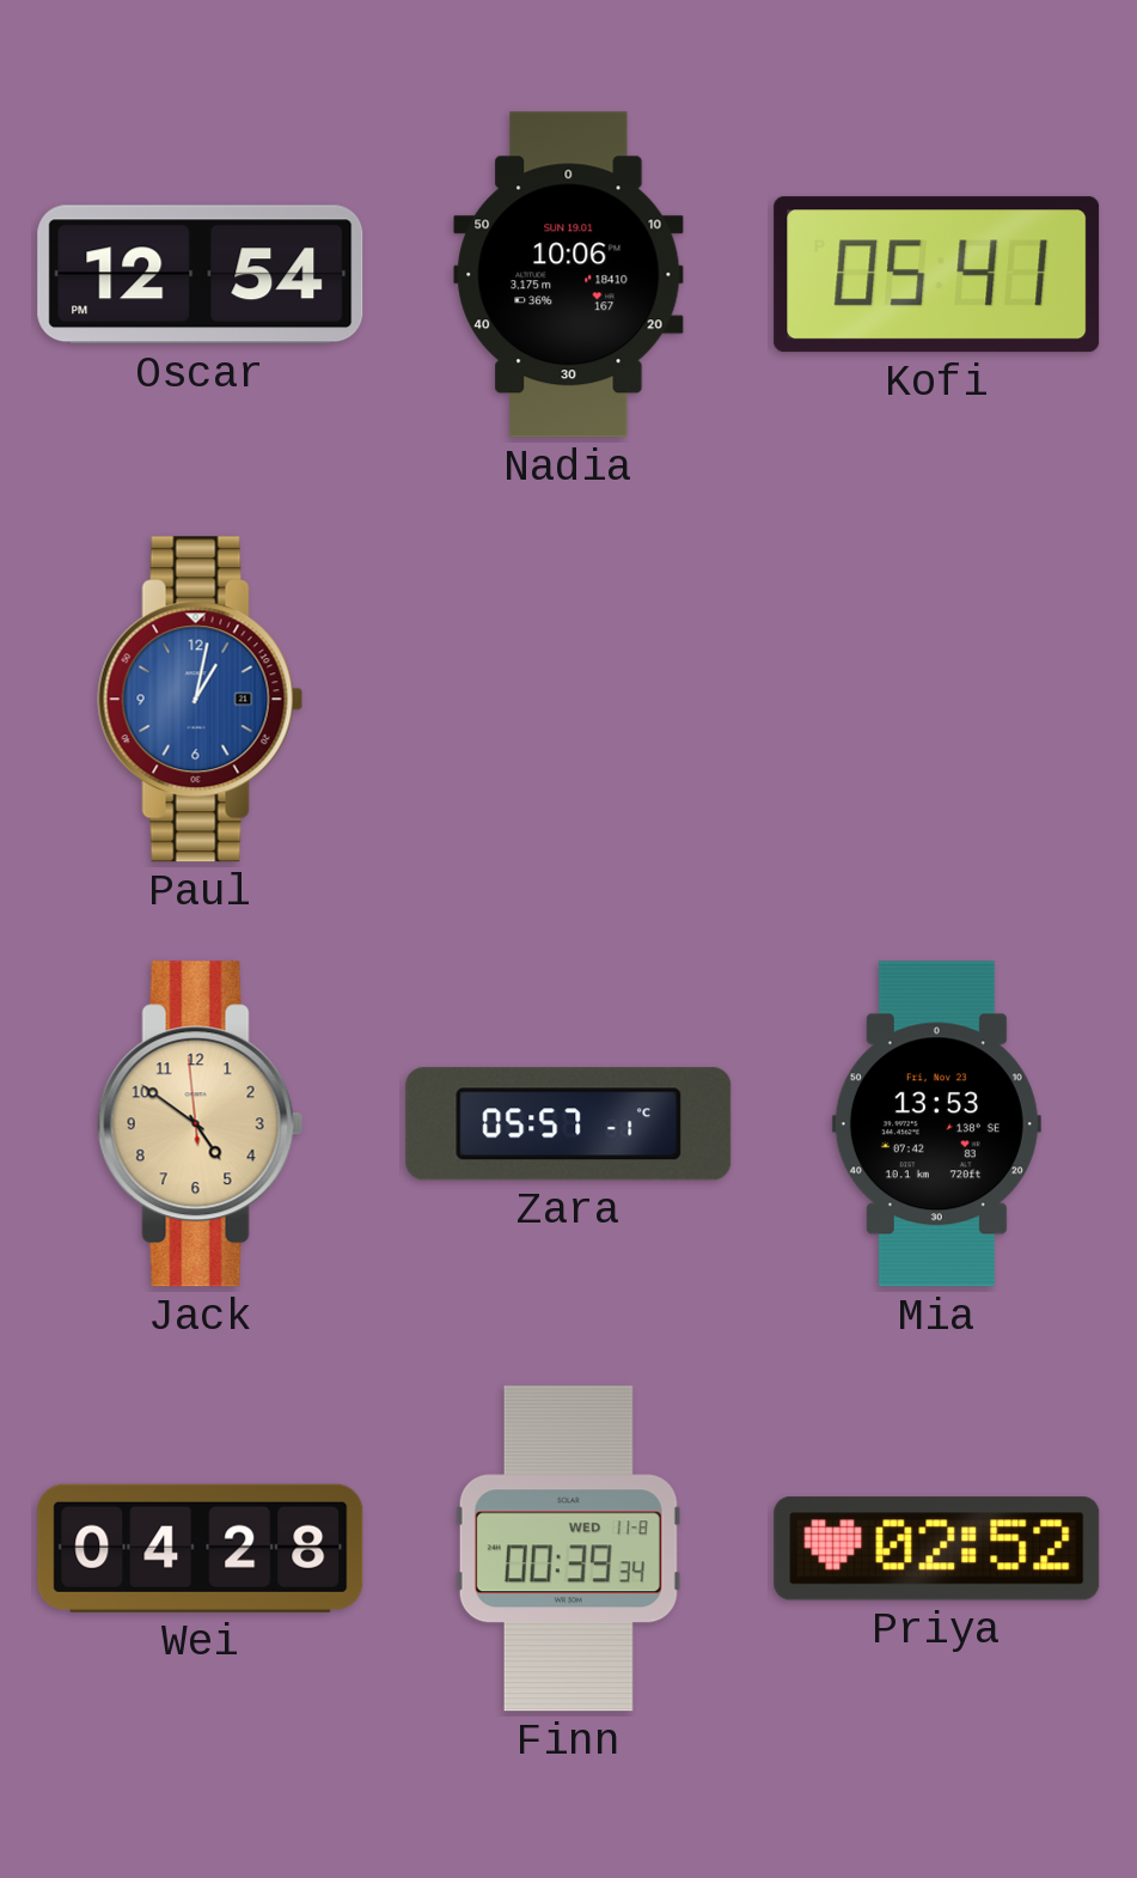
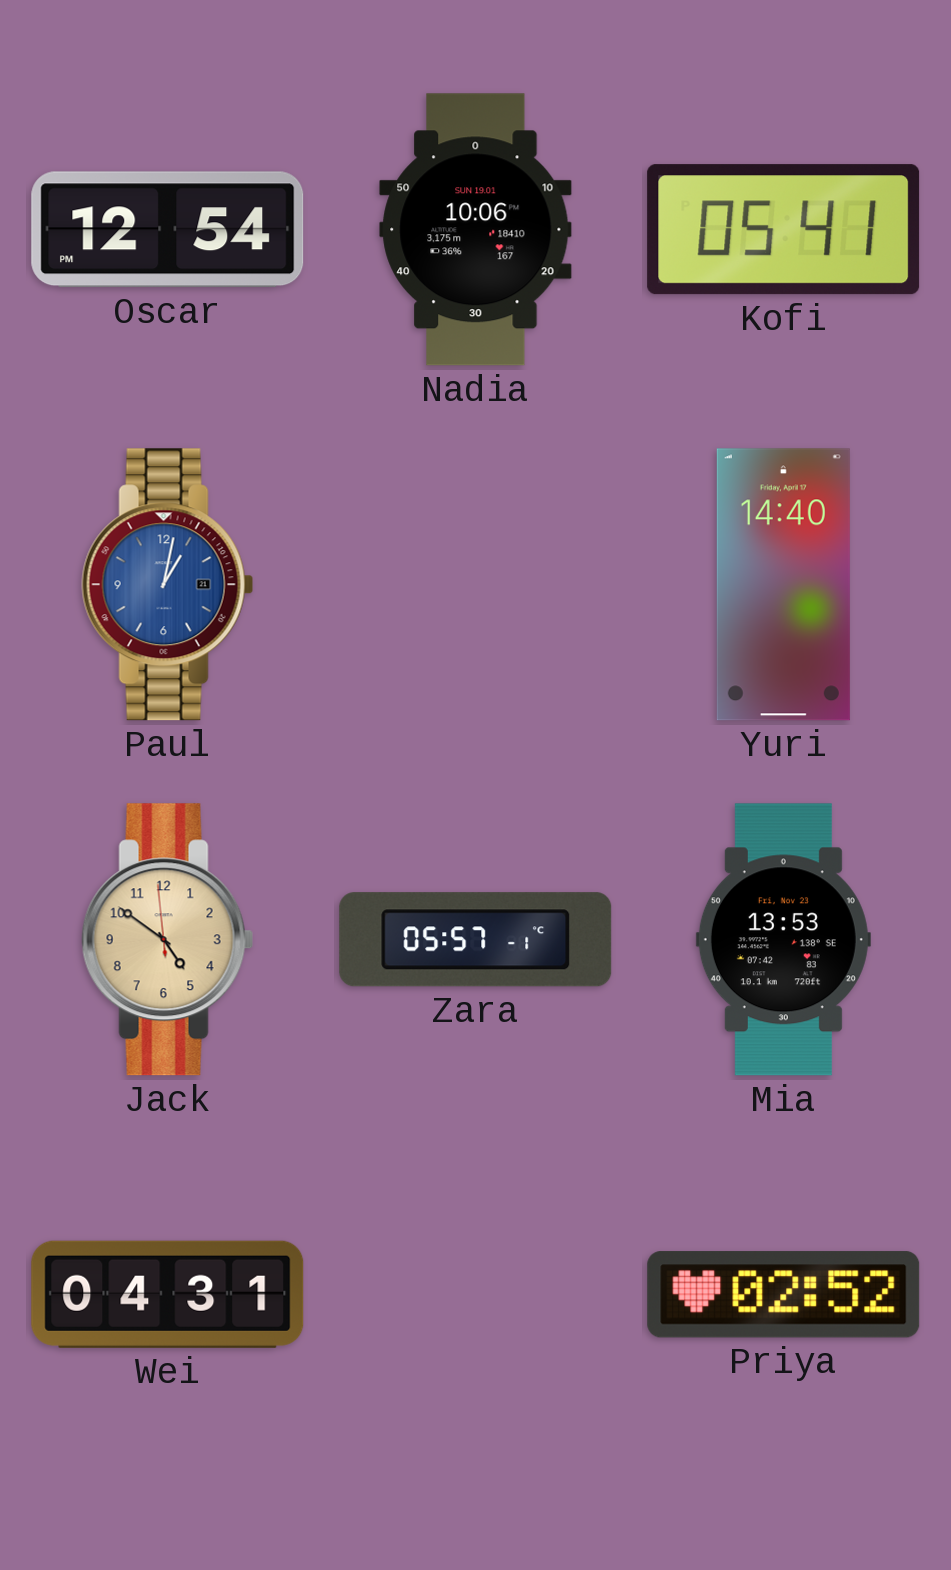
Yuri: none -> 14:40
Wei: 04:28 -> 04:31
Finn: 00:39 -> none
